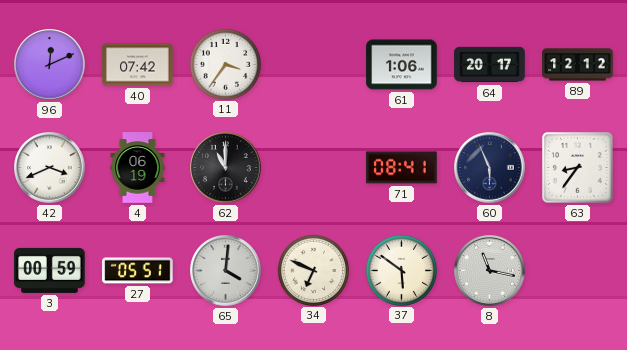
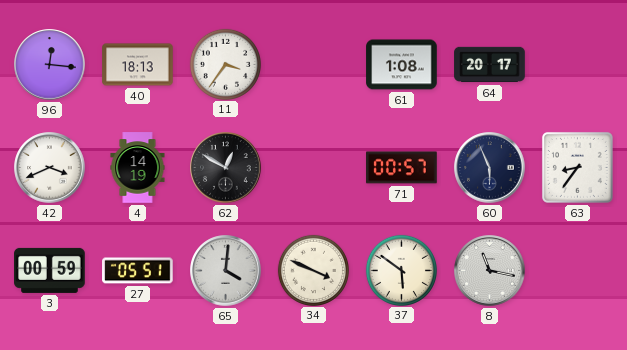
96: 12:11 -> 12:16
40: 07:42 -> 18:13
61: 1:06 -> 1:08
89: 12:12 -> none
4: 06:19 -> 14:19
62: 11:00 -> 12:50
71: 08:41 -> 00:57
34: 6:49 -> 3:49
